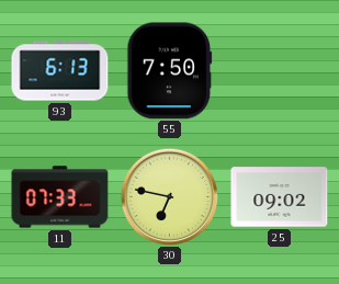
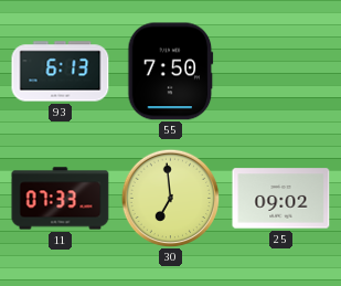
30: 6:47 -> 6:59
